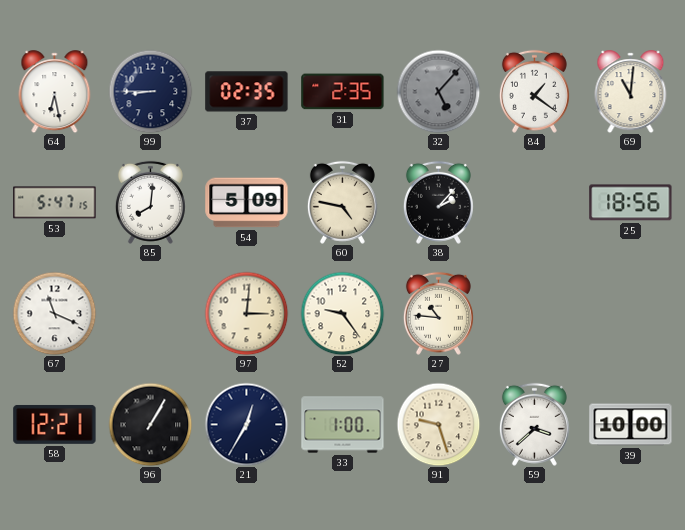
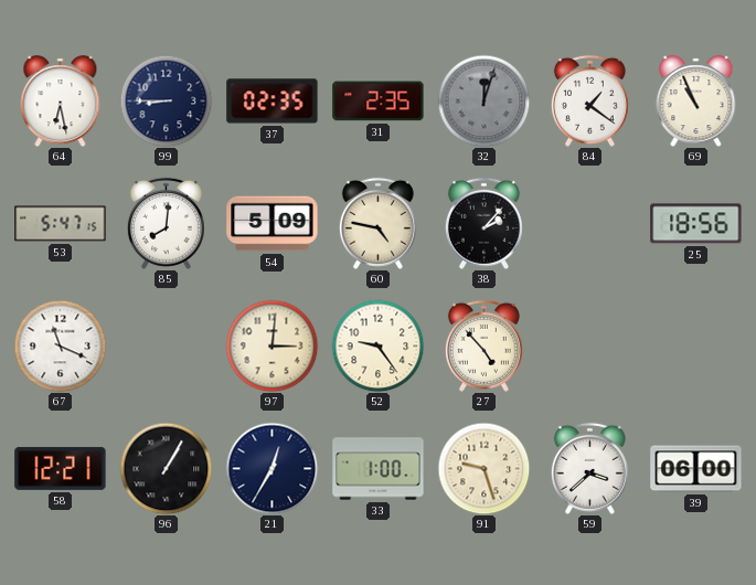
32: 5:07 -> 12:03
69: 11:01 -> 10:56
27: 10:46 -> 4:53
39: 10:00 -> 06:00
